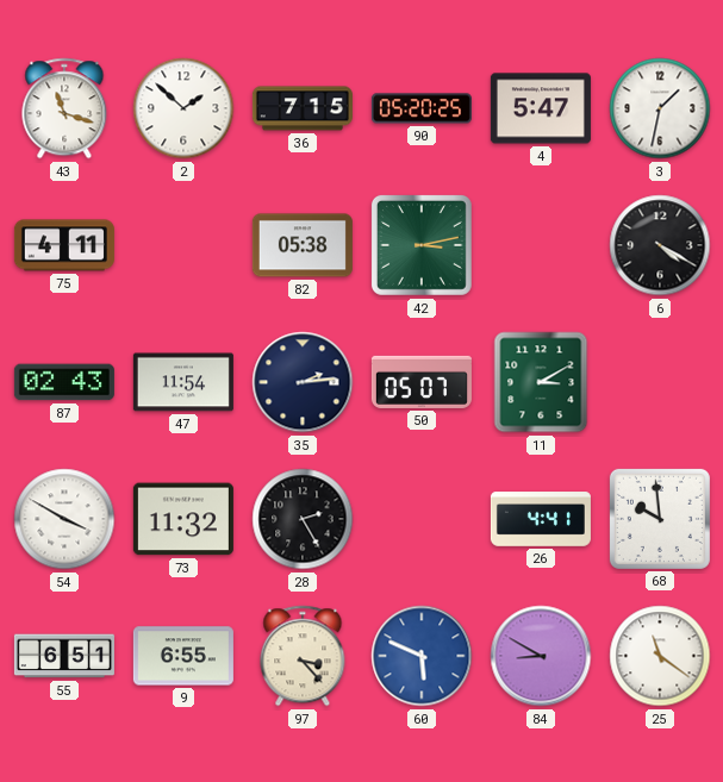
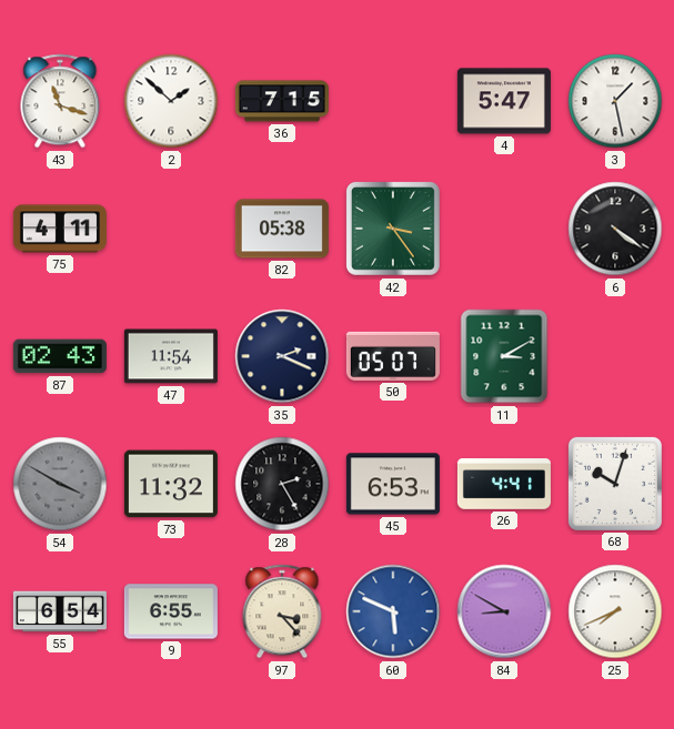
90: 05:20 -> none
3: 1:32 -> 1:28
42: 3:13 -> 3:24
6: 4:20 -> 4:21
35: 2:14 -> 2:19
54 dial: white -> grey
45: none -> 6:53
68: 9:59 -> 10:03
55: 6:51 -> 6:54
25: 11:21 -> 7:41
